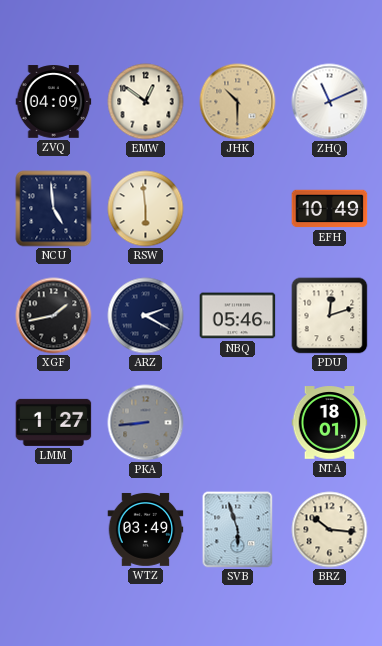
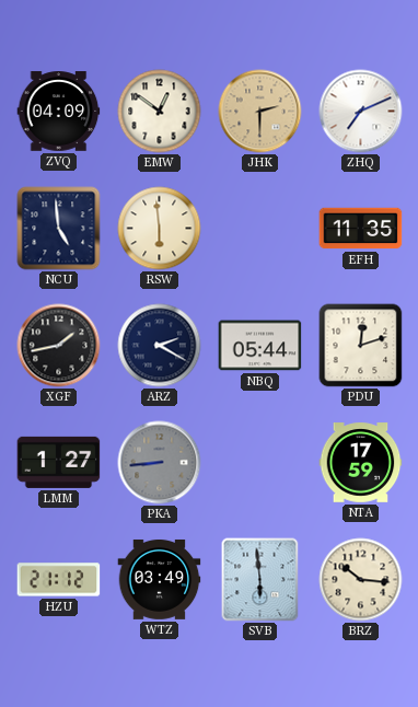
JHK: 10:30 -> 2:30
ZHQ: 11:11 -> 7:11
EFH: 10:49 -> 11:35
NBQ: 05:46 -> 05:44
NTA: 18:01 -> 17:59
HZU: none -> 21:12
SVB: 5:57 -> 5:59
